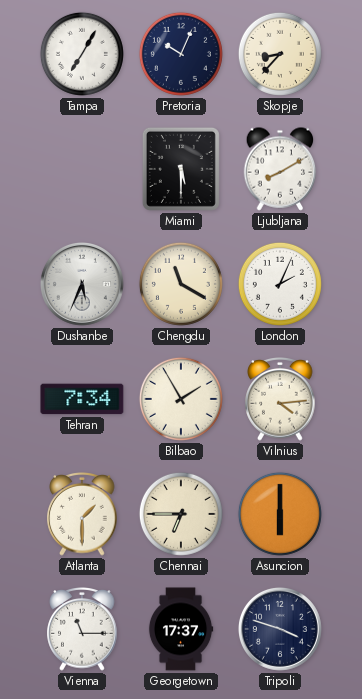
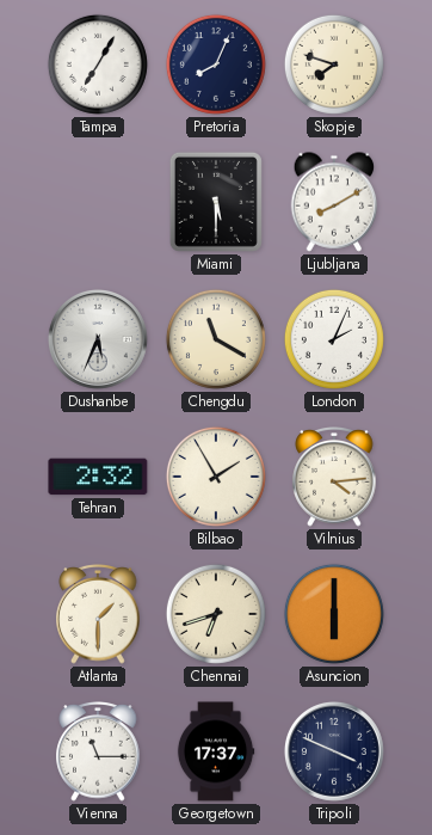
Pretoria: 10:04 -> 8:04
Skopje: 8:37 -> 7:48
Tehran: 7:34 -> 2:32
Chennai: 6:45 -> 6:42
Tripoli: 3:48 -> 3:49
